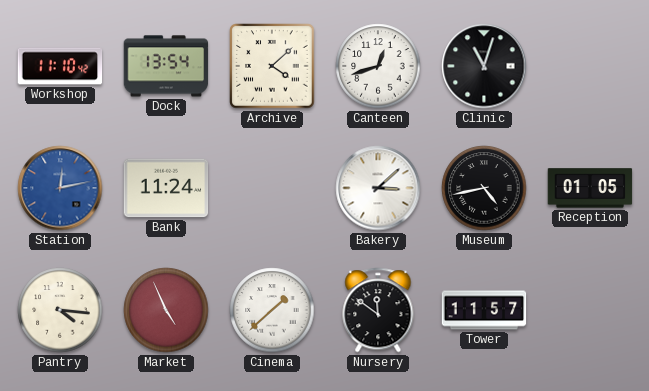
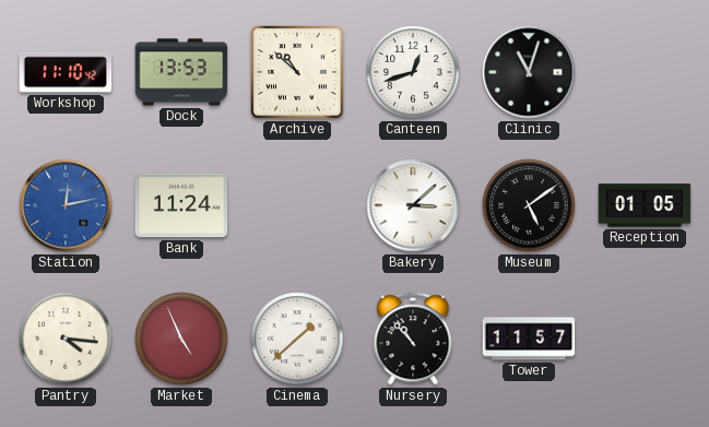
Dock: 13:54 -> 13:53
Archive: 4:08 -> 10:52
Museum: 4:43 -> 5:09
Nursery: 11:51 -> 10:53
